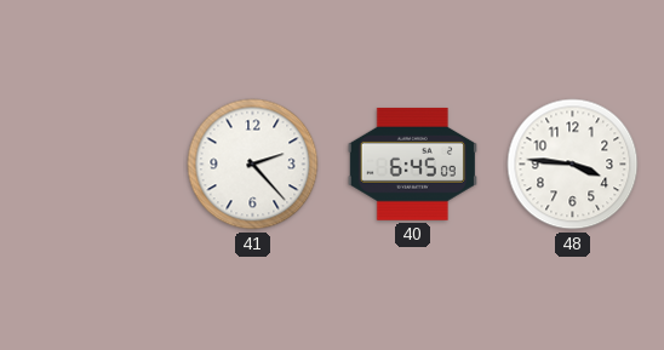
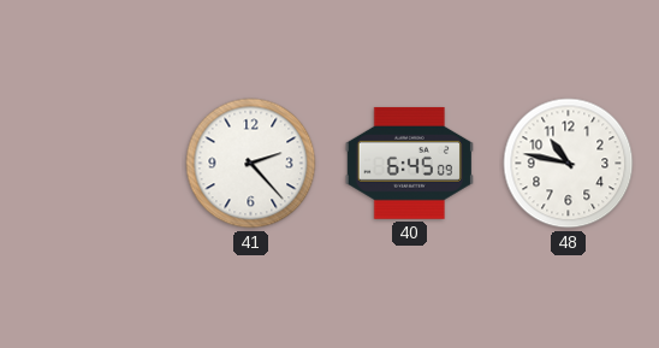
48: 3:46 -> 10:47
